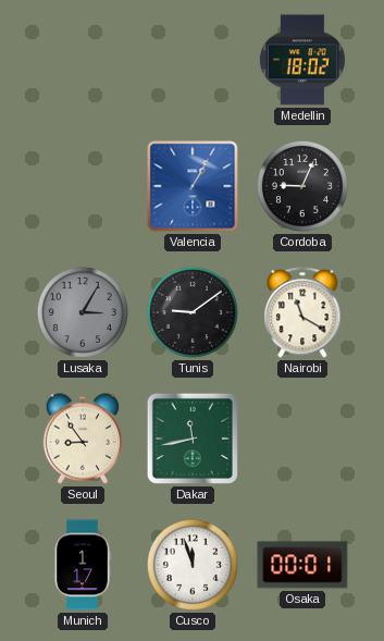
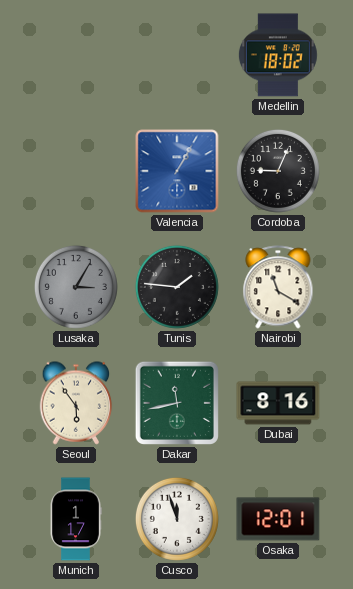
Tunis: 9:09 -> 1:46
Seoul: 8:54 -> 5:54
Dubai: none -> 8:16
Osaka: 00:01 -> 12:01
